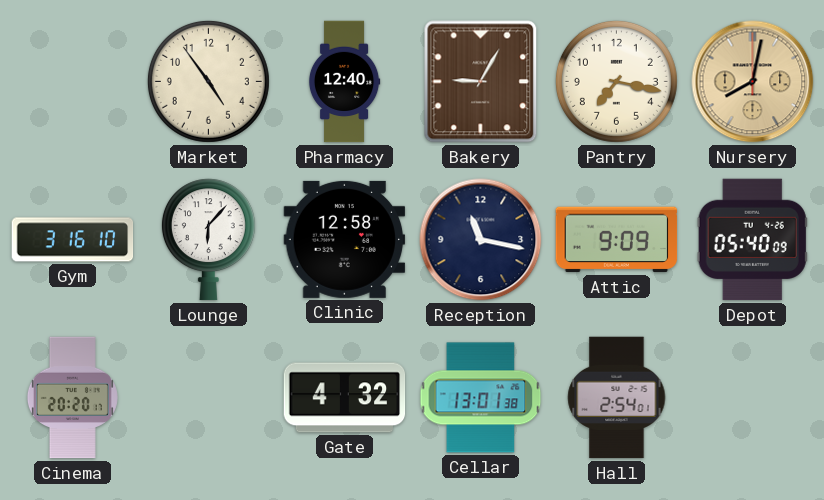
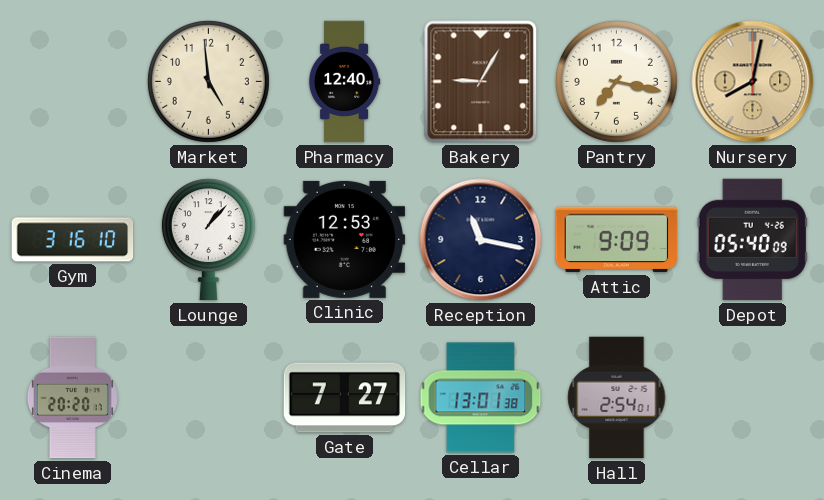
Market: 4:54 -> 4:59
Lounge: 6:07 -> 1:07
Clinic: 12:58 -> 12:53
Gate: 4:32 -> 7:27
